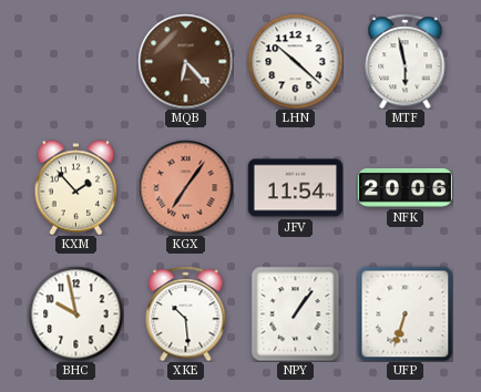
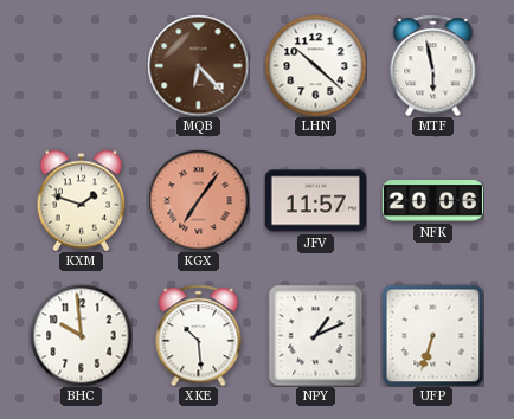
KXM: 1:53 -> 1:48
JFV: 11:54 -> 11:57
BHC: 9:58 -> 9:59
NPY: 1:06 -> 1:11
